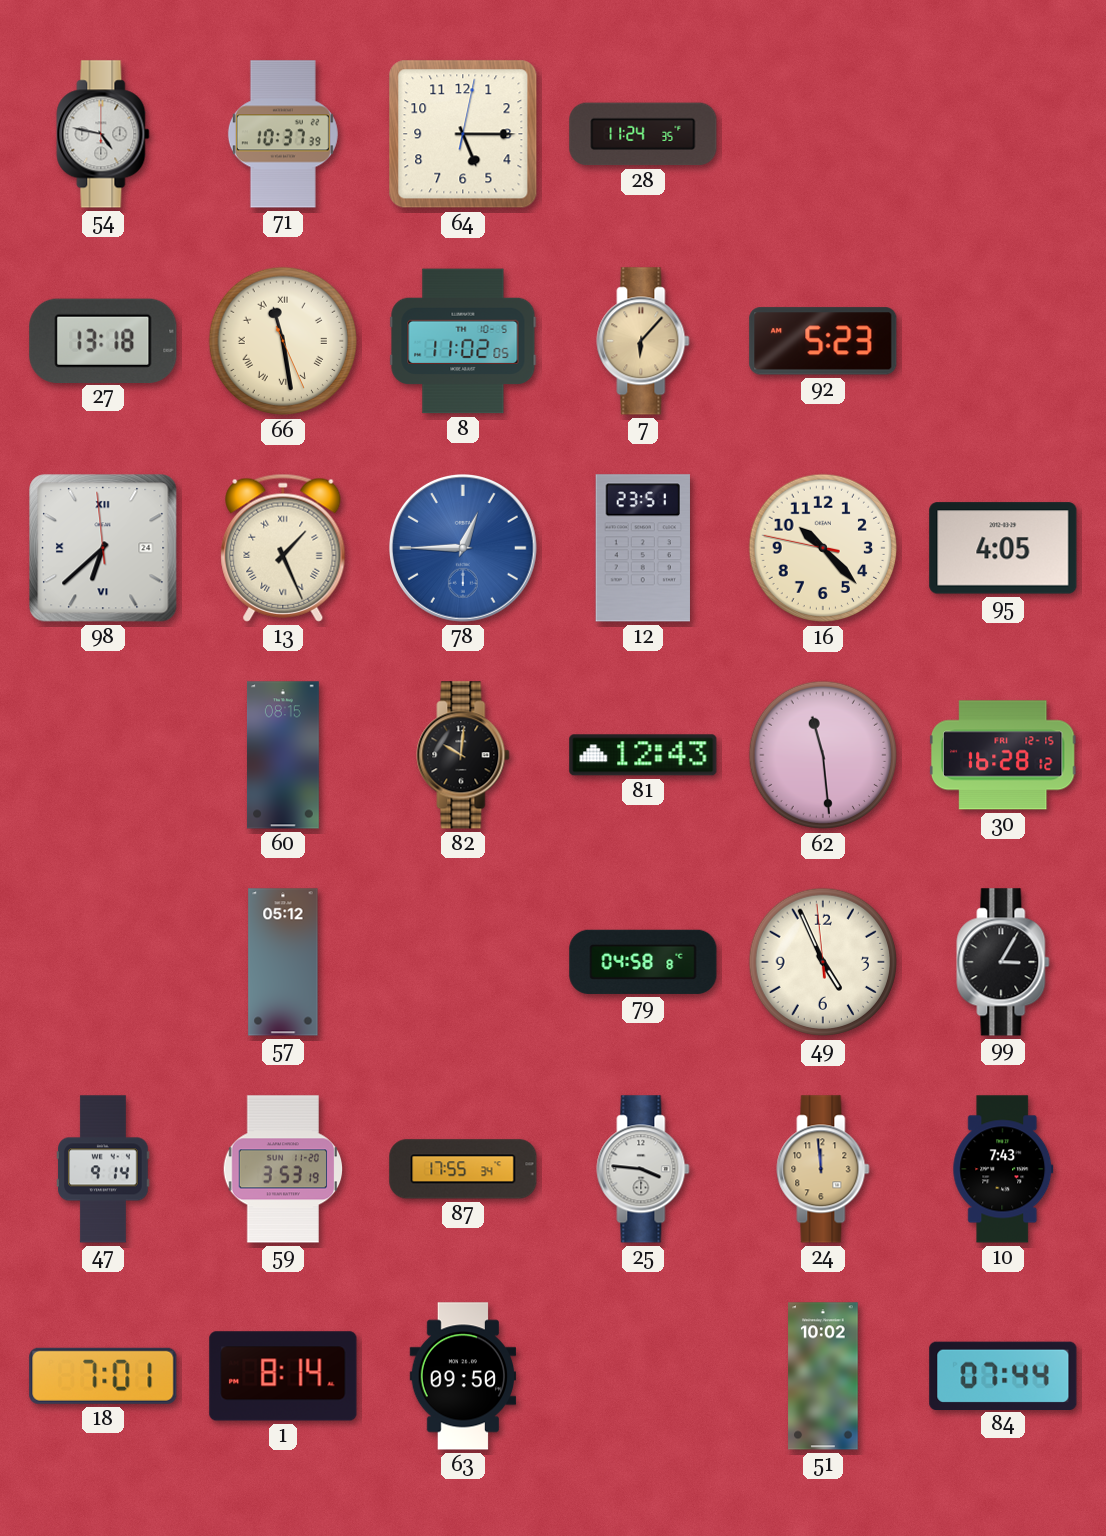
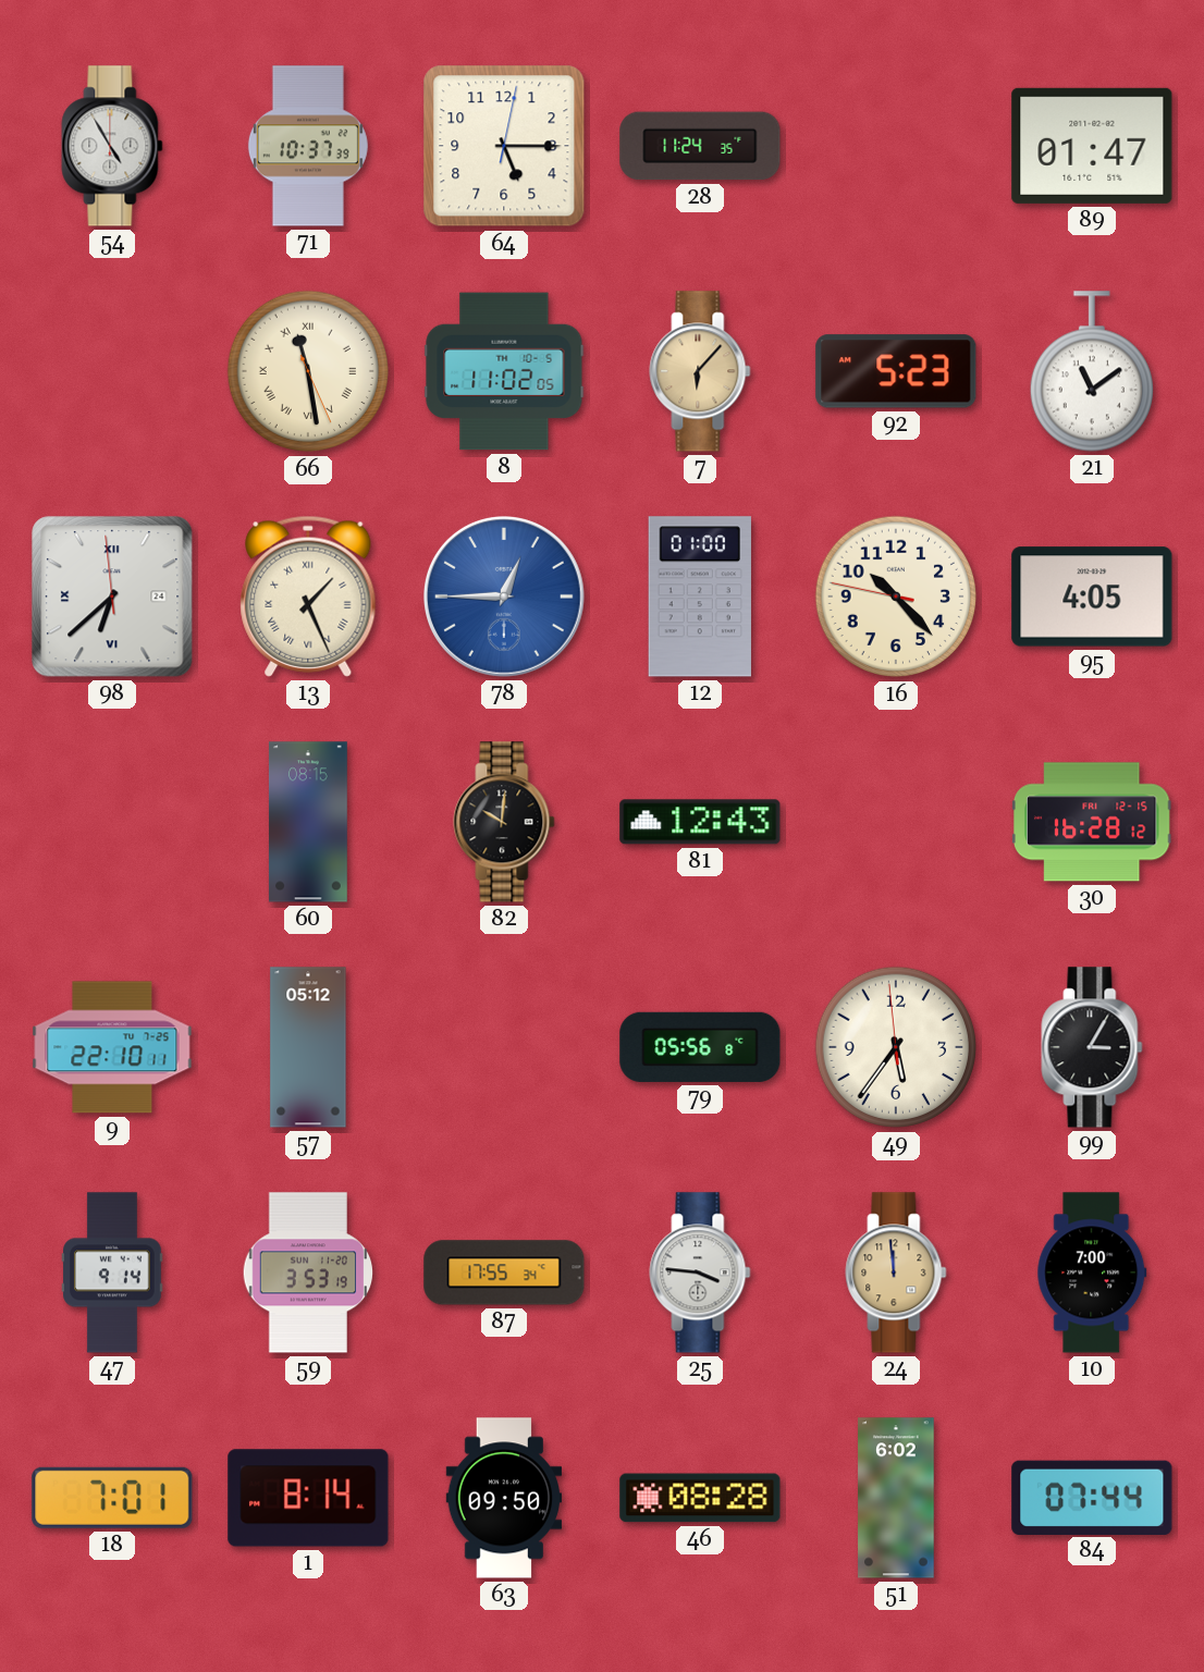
54: 4:47 -> 4:55
89: none -> 01:47
27: 13:18 -> none
21: none -> 11:09
12: 23:51 -> 01:00
62: 11:29 -> none
9: none -> 22:10
79: 04:58 -> 05:56
49: 4:55 -> 5:35
10: 7:43 -> 7:00
46: none -> 08:28
51: 10:02 -> 6:02
